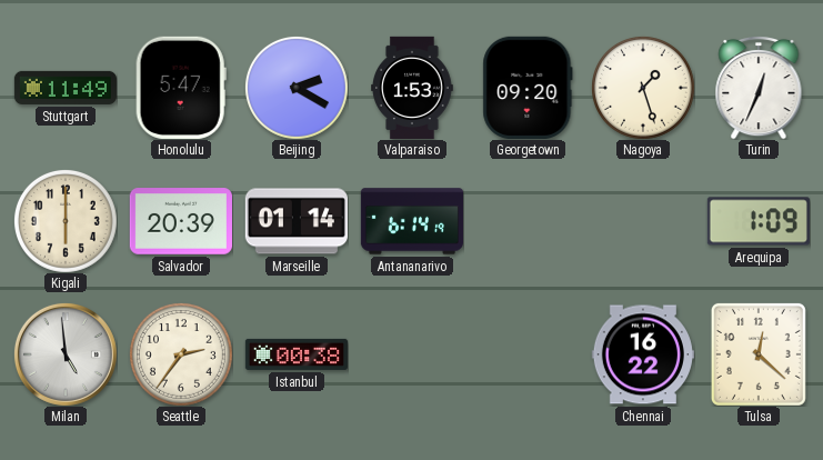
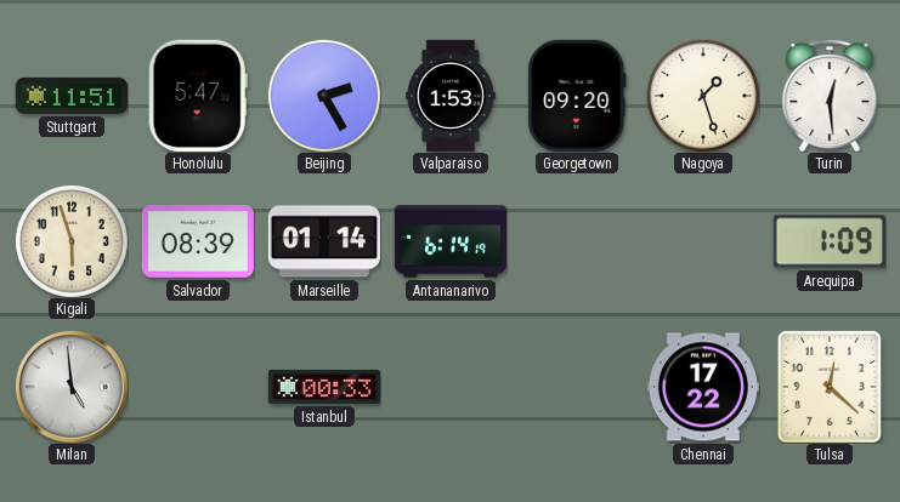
Stuttgart: 11:49 -> 11:51
Beijing: 2:20 -> 2:25
Turin: 12:34 -> 12:29
Kigali: 6:00 -> 5:57
Salvador: 20:39 -> 08:39
Seattle: 2:36 -> none
Istanbul: 00:38 -> 00:33
Chennai: 16:22 -> 17:22
